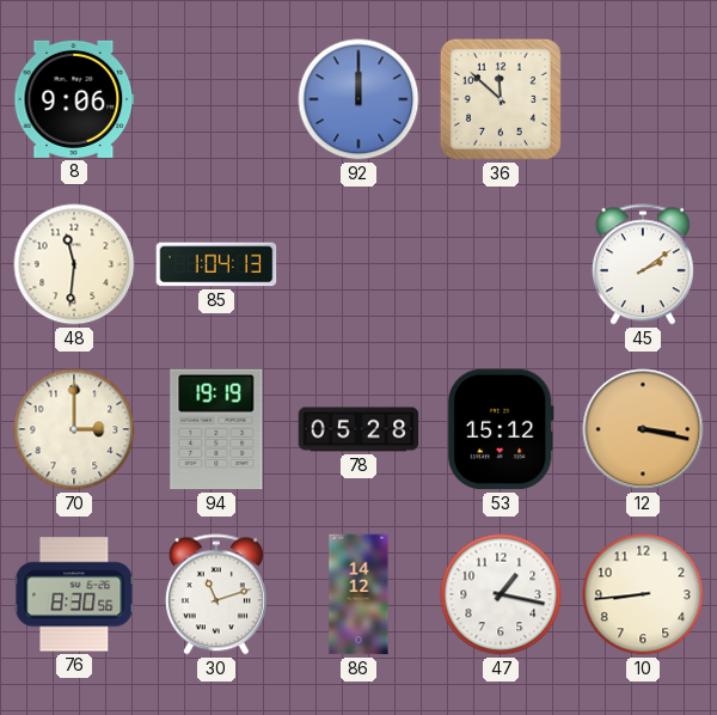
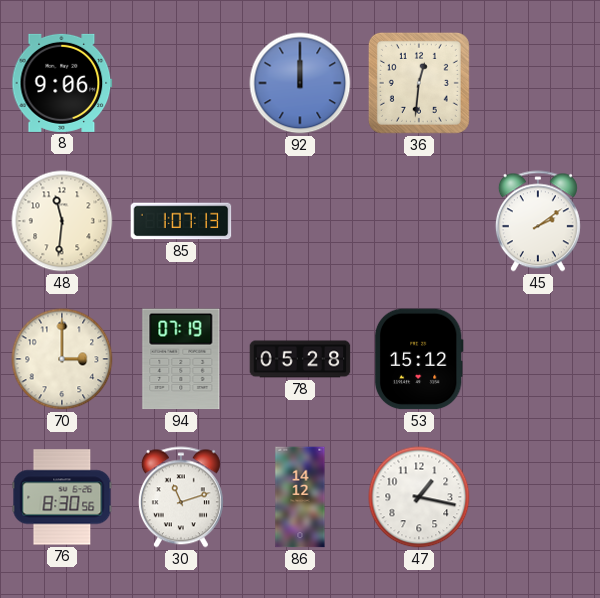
36: 11:52 -> 12:31
85: 1:04 -> 1:07
94: 19:19 -> 07:19
12: 3:17 -> none
10: 8:44 -> none
